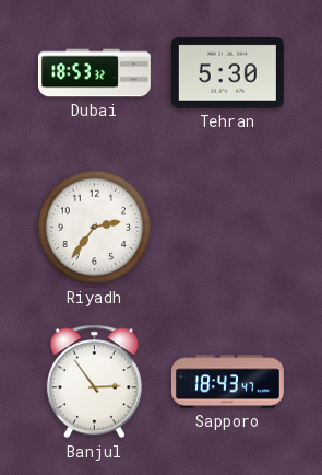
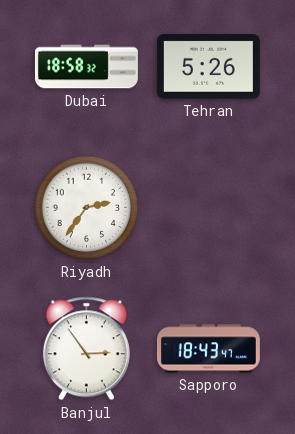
Dubai: 18:53 -> 18:58
Tehran: 5:30 -> 5:26
